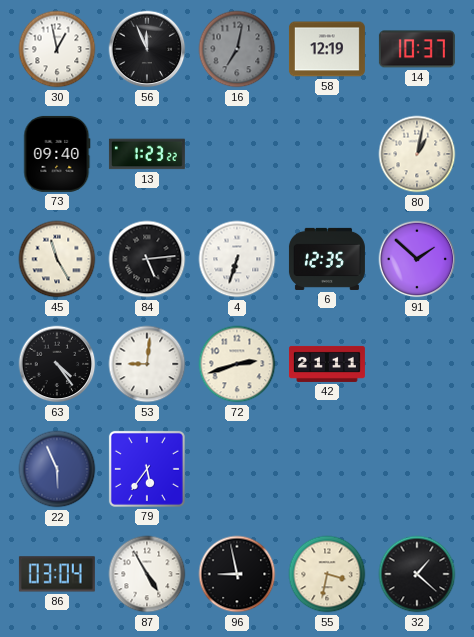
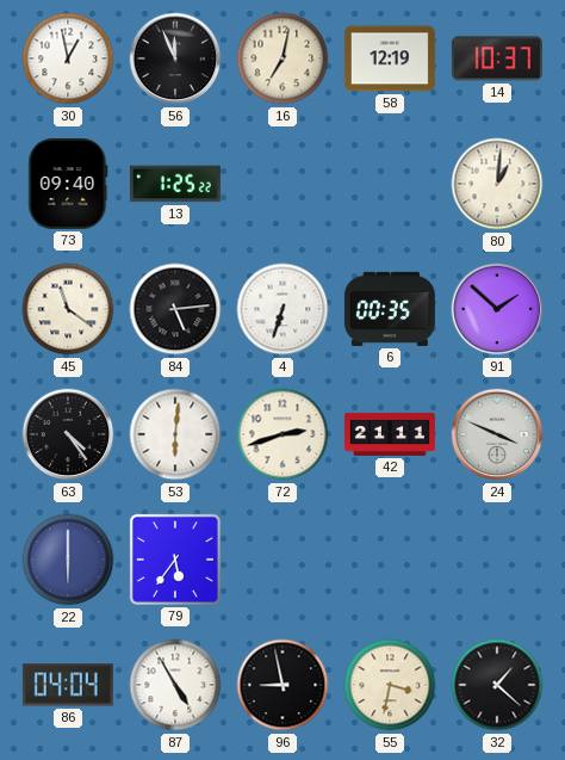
16 dial: grey -> cream
13: 1:23 -> 1:25
80: 1:02 -> 1:01
45: 11:25 -> 11:21
6: 12:35 -> 00:35
53: 9:01 -> 6:01
24: none -> 3:49
22: 5:56 -> 6:00
86: 03:04 -> 04:04
